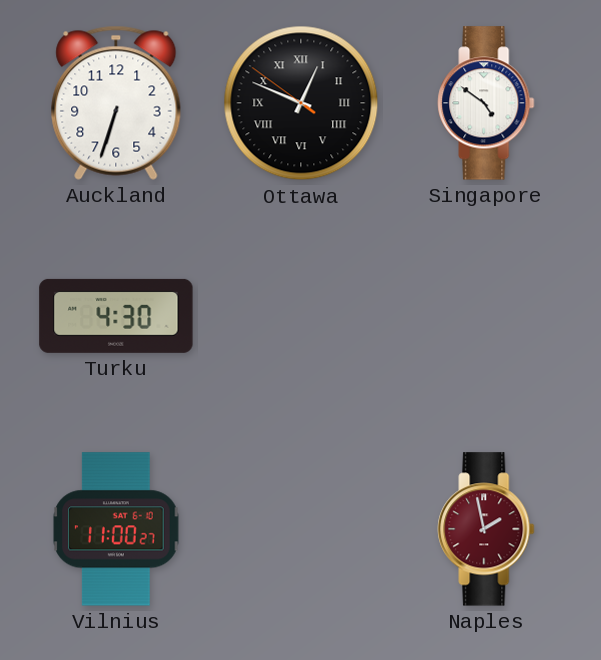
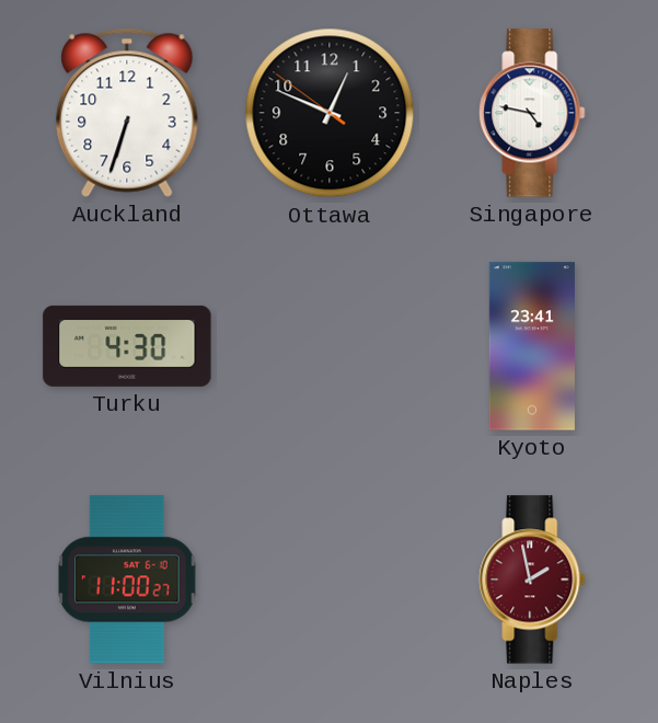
Ottawa numerals: Roman -> Arabic
Singapore: 4:51 -> 4:47
Kyoto: none -> 23:41
